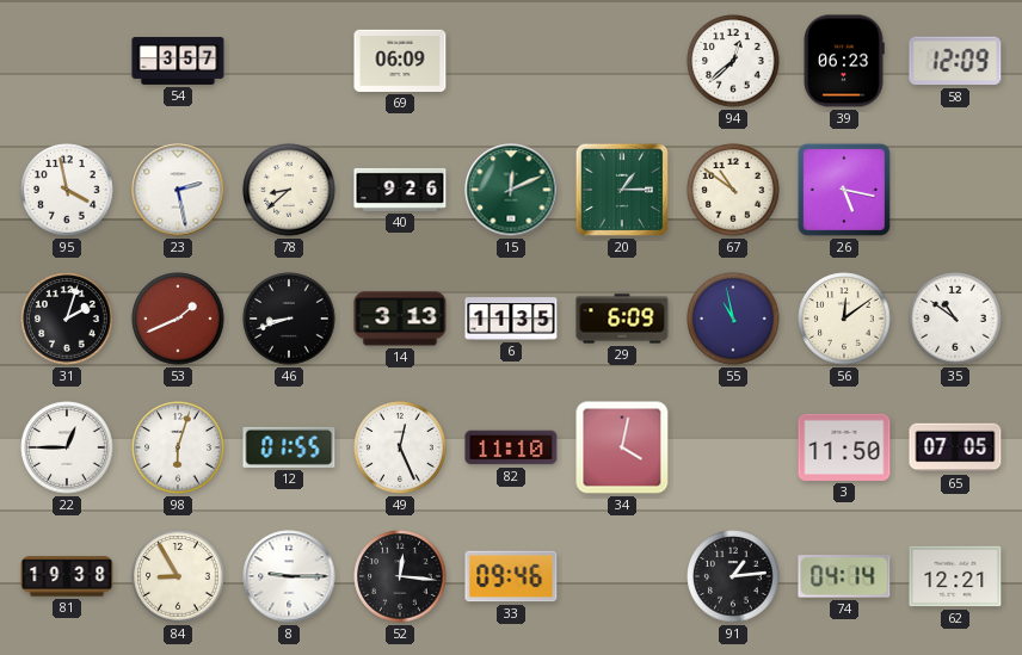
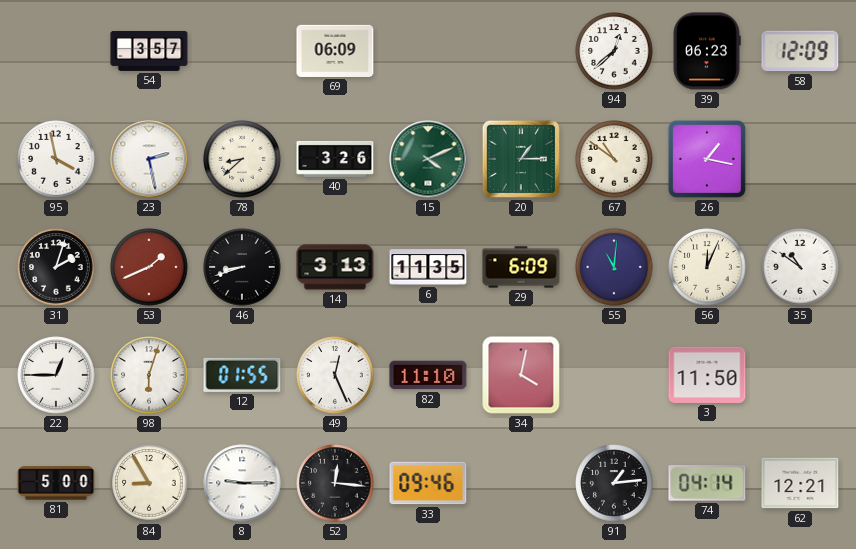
40: 9:26 -> 3:26
15: 12:11 -> 4:11
26: 5:17 -> 1:17
55: 10:58 -> 11:01
56: 12:09 -> 12:04
65: 07:05 -> none
81: 19:38 -> 5:00
